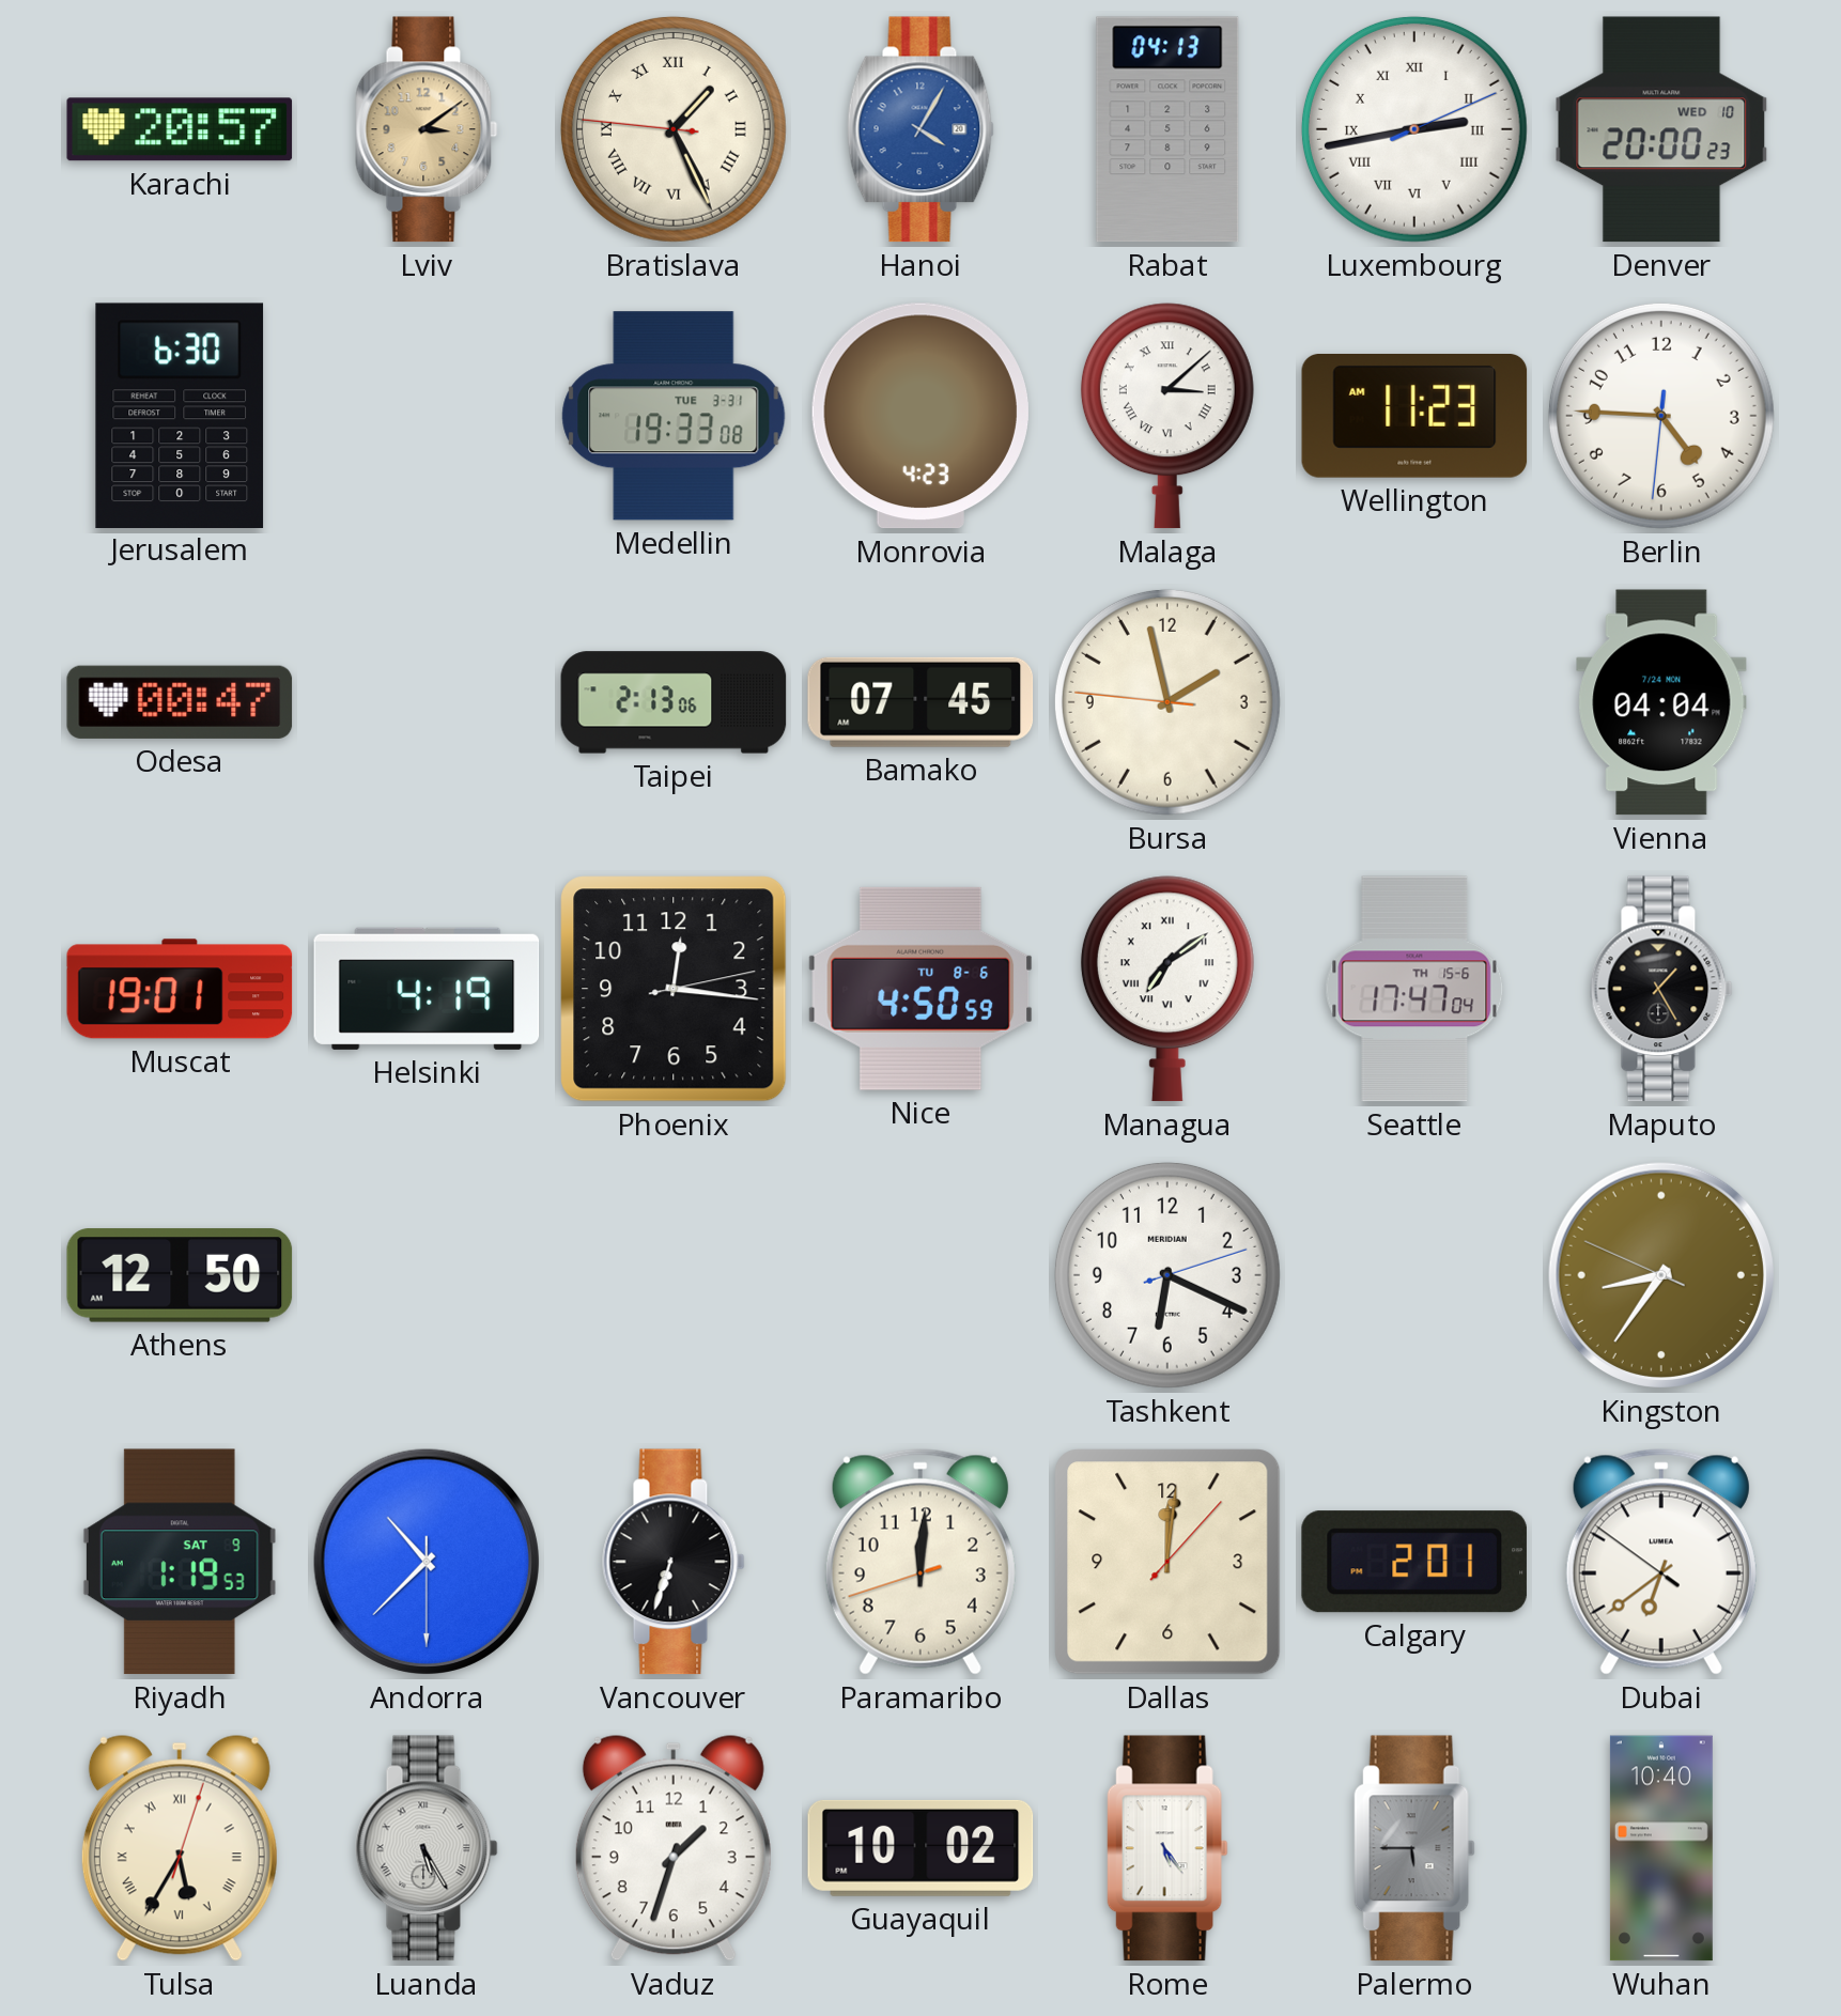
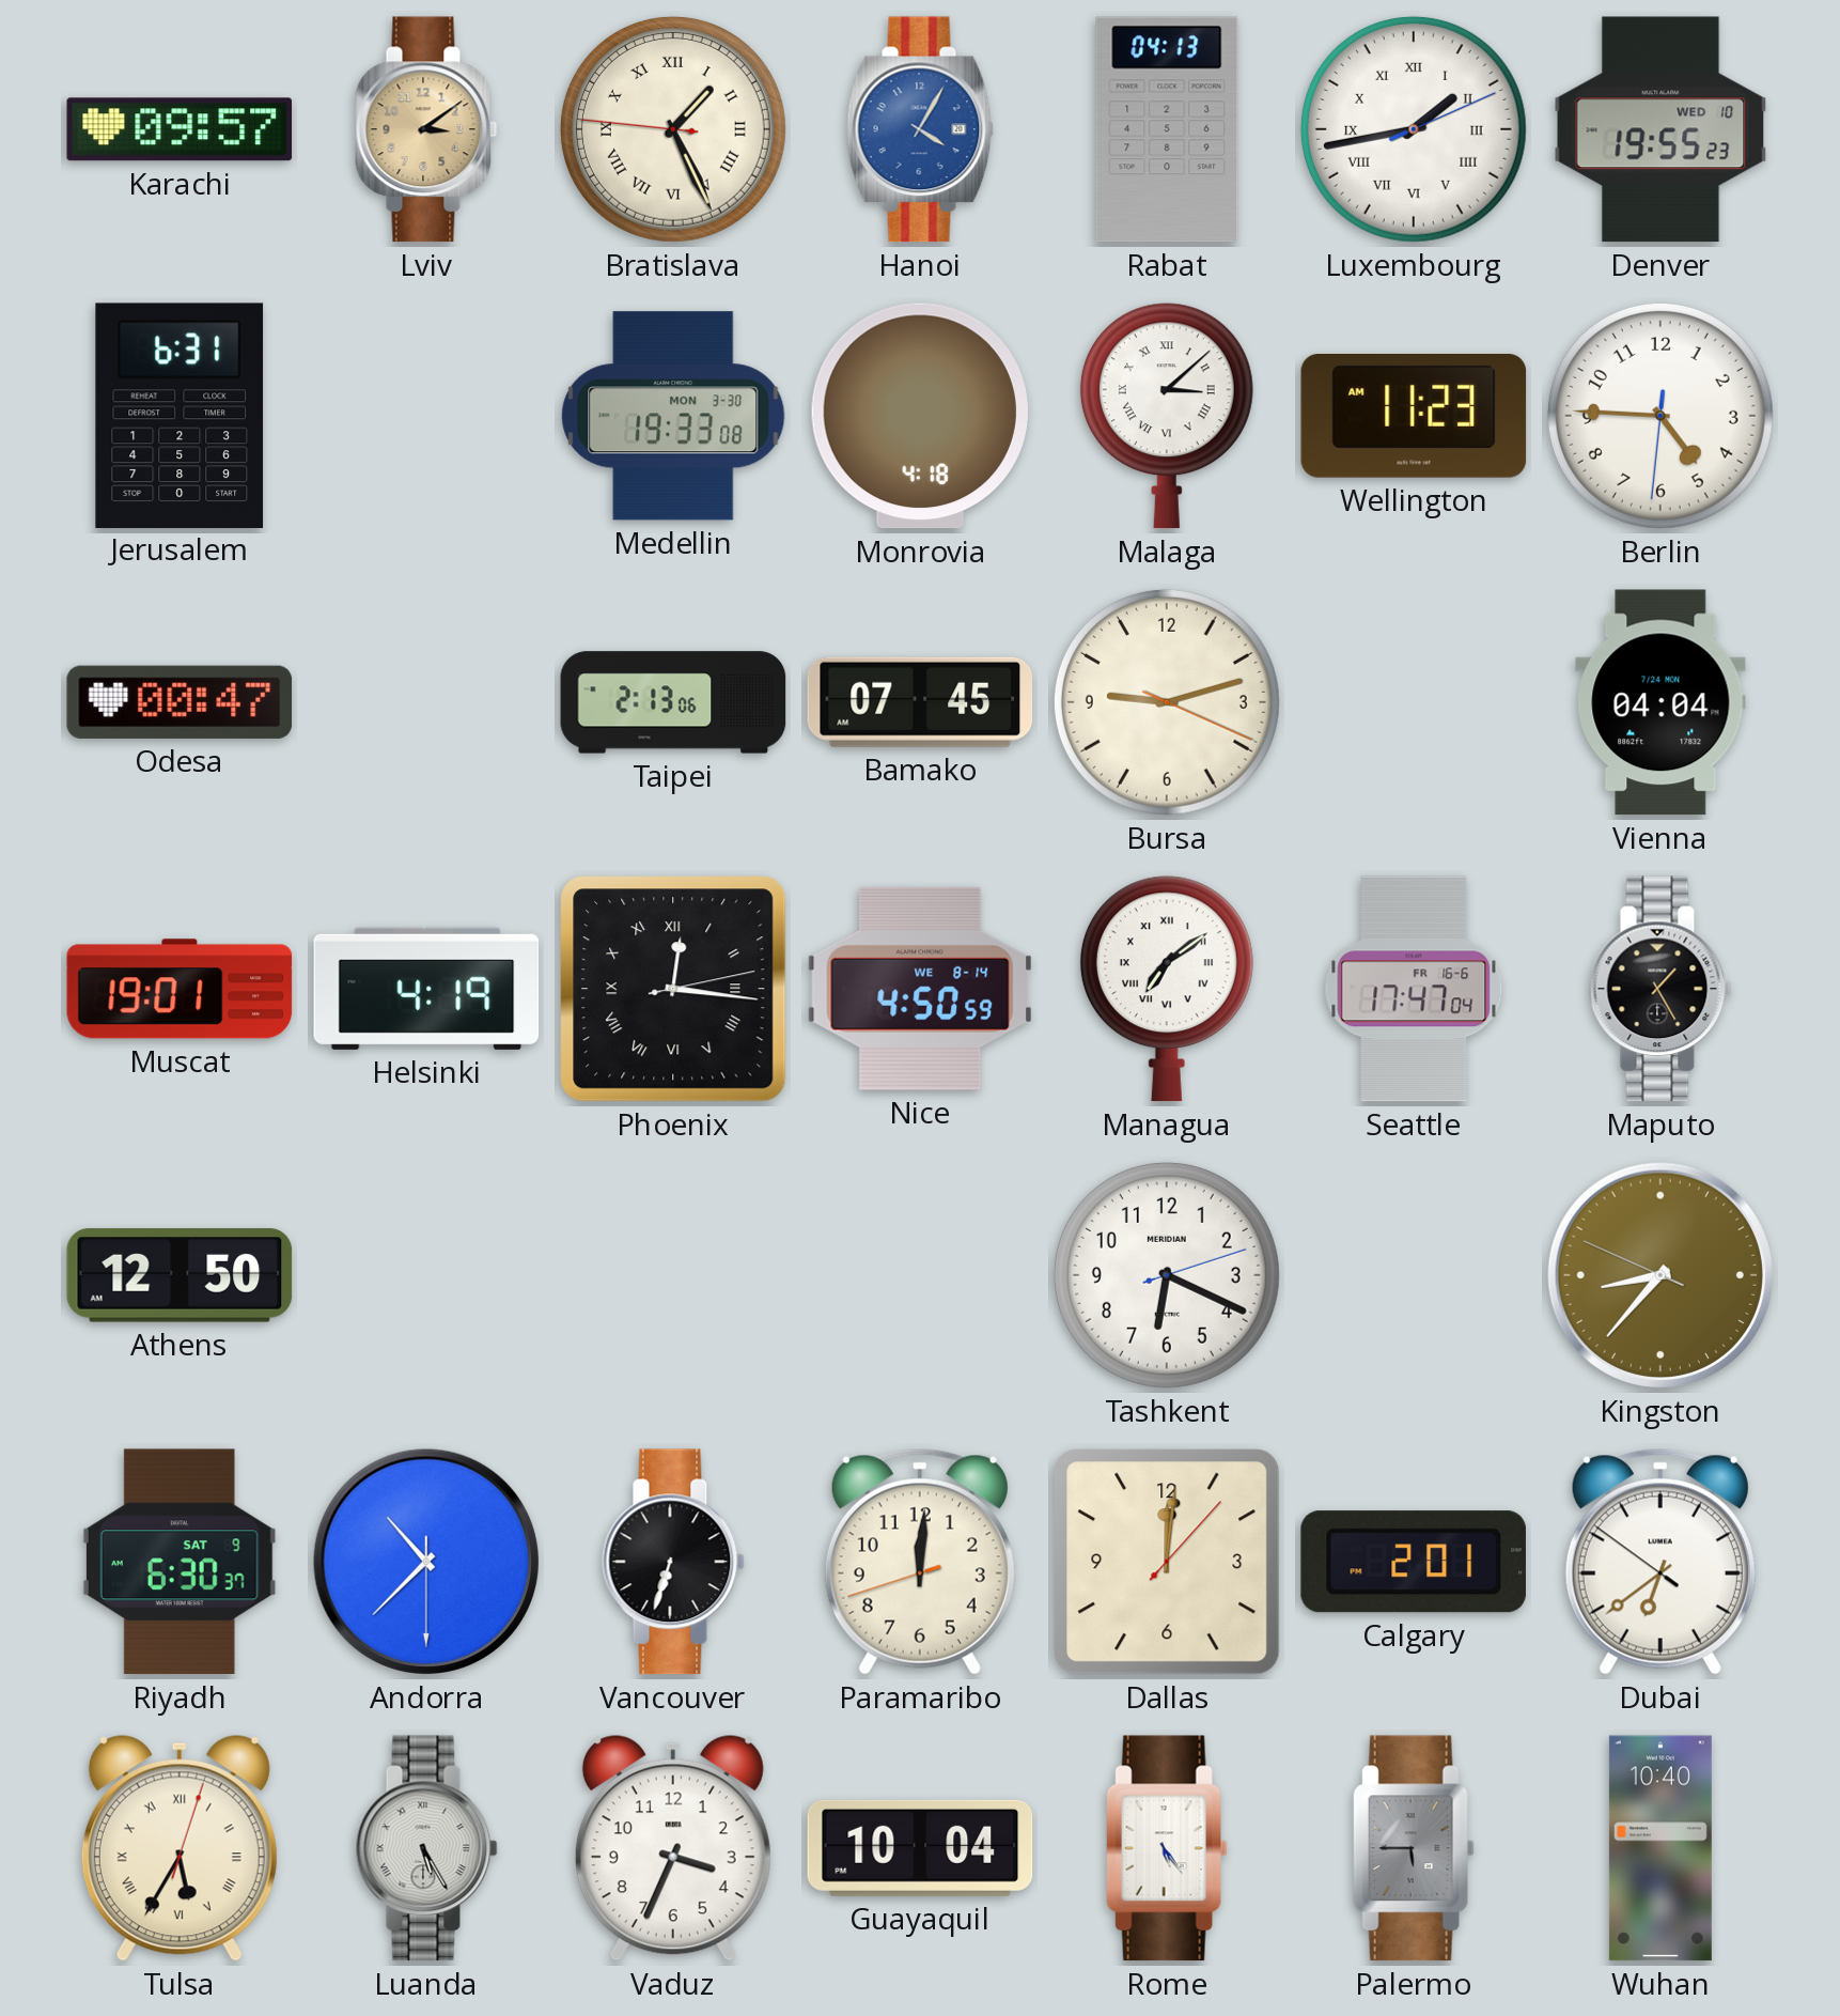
Karachi: 20:57 -> 09:57
Luxembourg: 2:43 -> 1:43
Denver: 20:00 -> 19:55
Jerusalem: 6:30 -> 6:31
Medellin date: TUE 3-31 -> MON 3-30
Monrovia: 4:23 -> 4:18
Bursa: 1:57 -> 9:12
Phoenix numerals: Arabic -> Roman
Nice date: TU 8-6 -> WE 8-14
Seattle date: TH 15-6 -> FR 16-6
Kingston: 8:35 -> 8:36
Riyadh: 1:19 -> 6:30
Vaduz: 1:33 -> 3:34
Guayaquil: 10:02 -> 10:04
